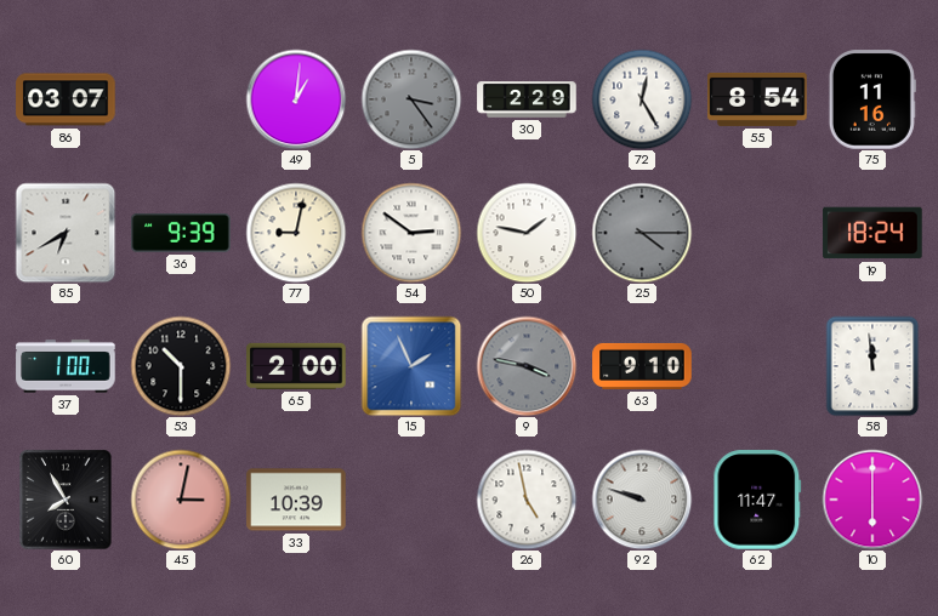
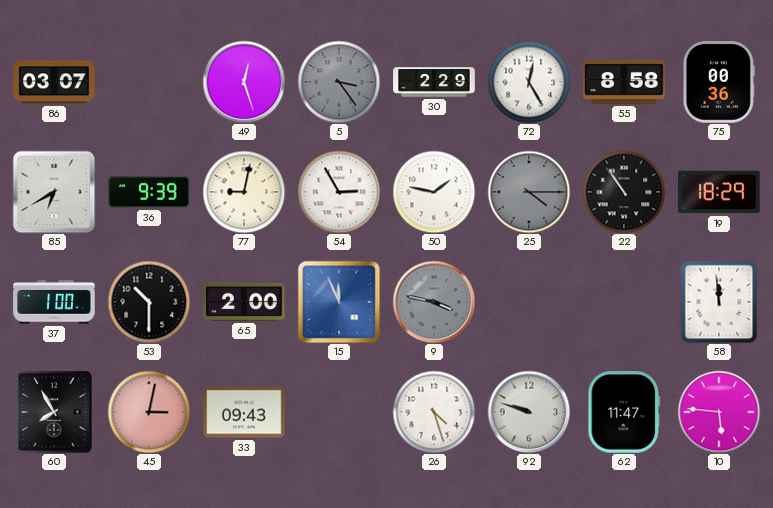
49: 1:01 -> 12:27
55: 8:54 -> 8:58
75: 11:16 -> 00:36
54: 2:51 -> 2:55
22: none -> 10:54
19: 18:24 -> 18:29
15: 1:56 -> 11:56
63: 9:10 -> none
33: 10:39 -> 09:43
26: 4:58 -> 4:27
10: 6:00 -> 5:46
